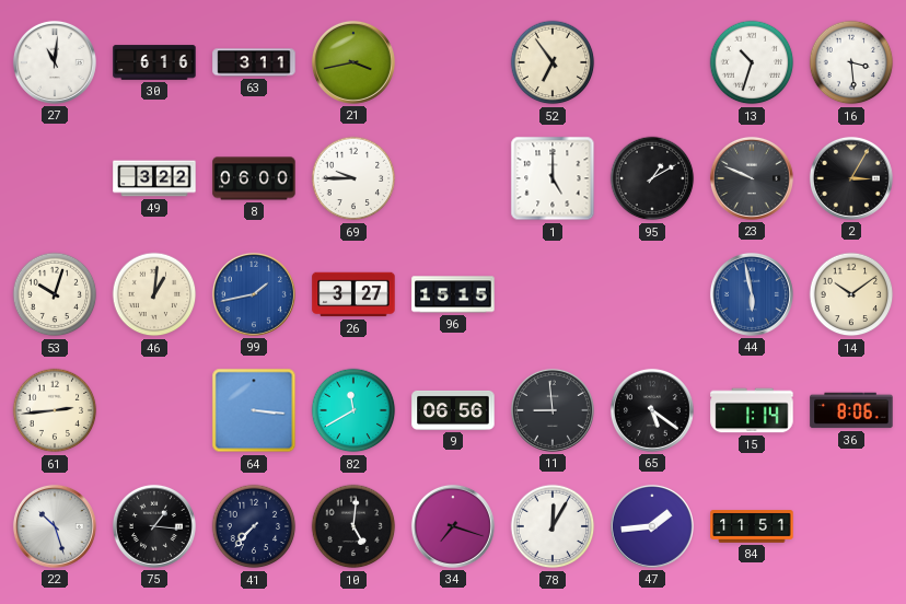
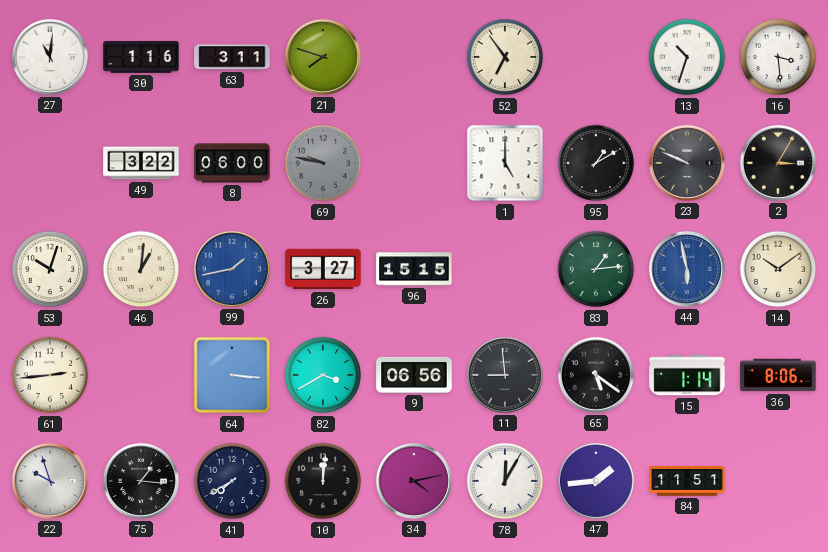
30: 6:16 -> 1:16
21: 3:43 -> 7:48
69: 9:45 -> 9:47
69 dial: white -> grey
83: none -> 1:14
82: 11:40 -> 3:40
22: 10:27 -> 9:57
41: 7:37 -> 7:40
10: 5:01 -> 12:01
34: 7:18 -> 4:13
